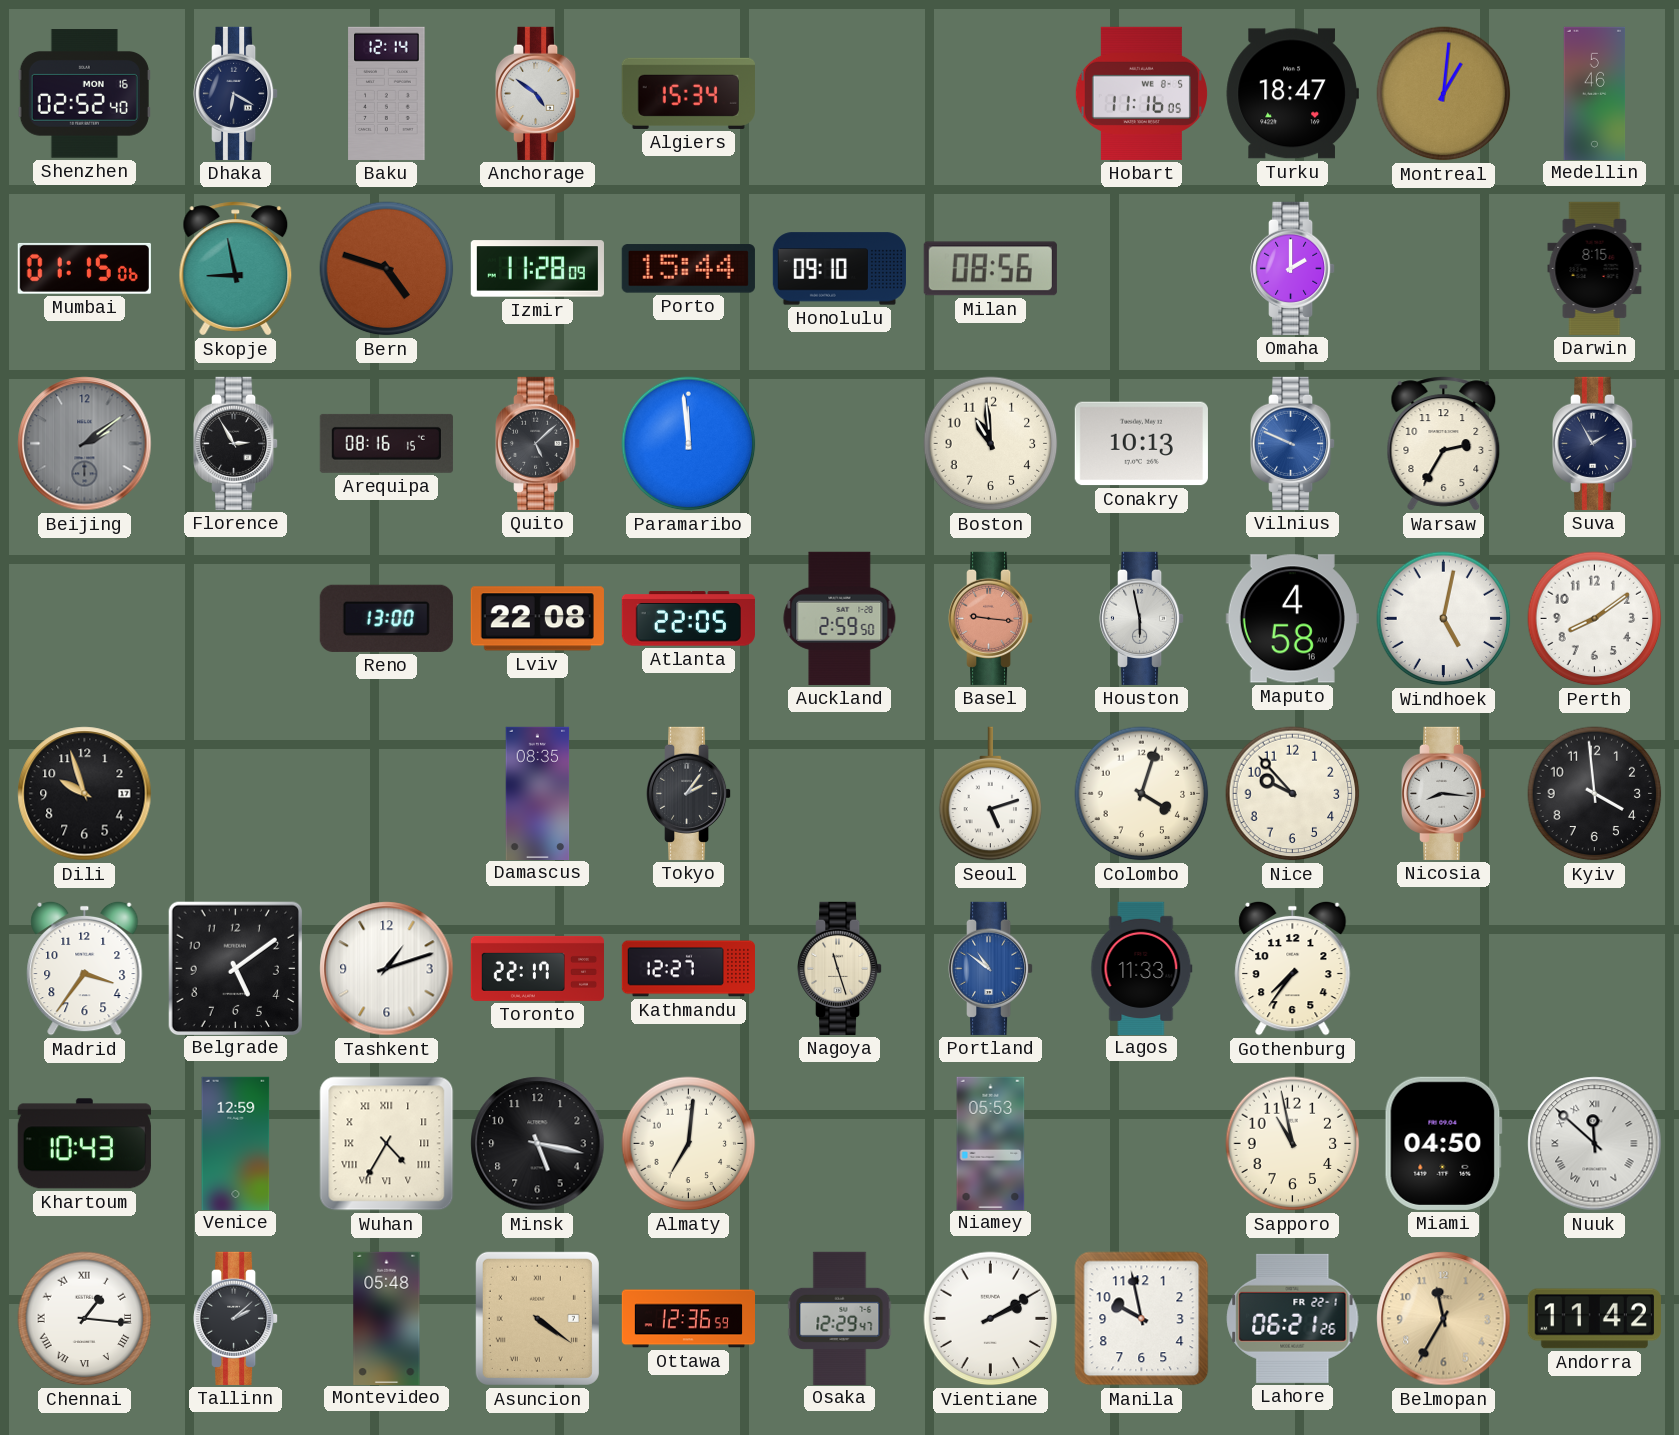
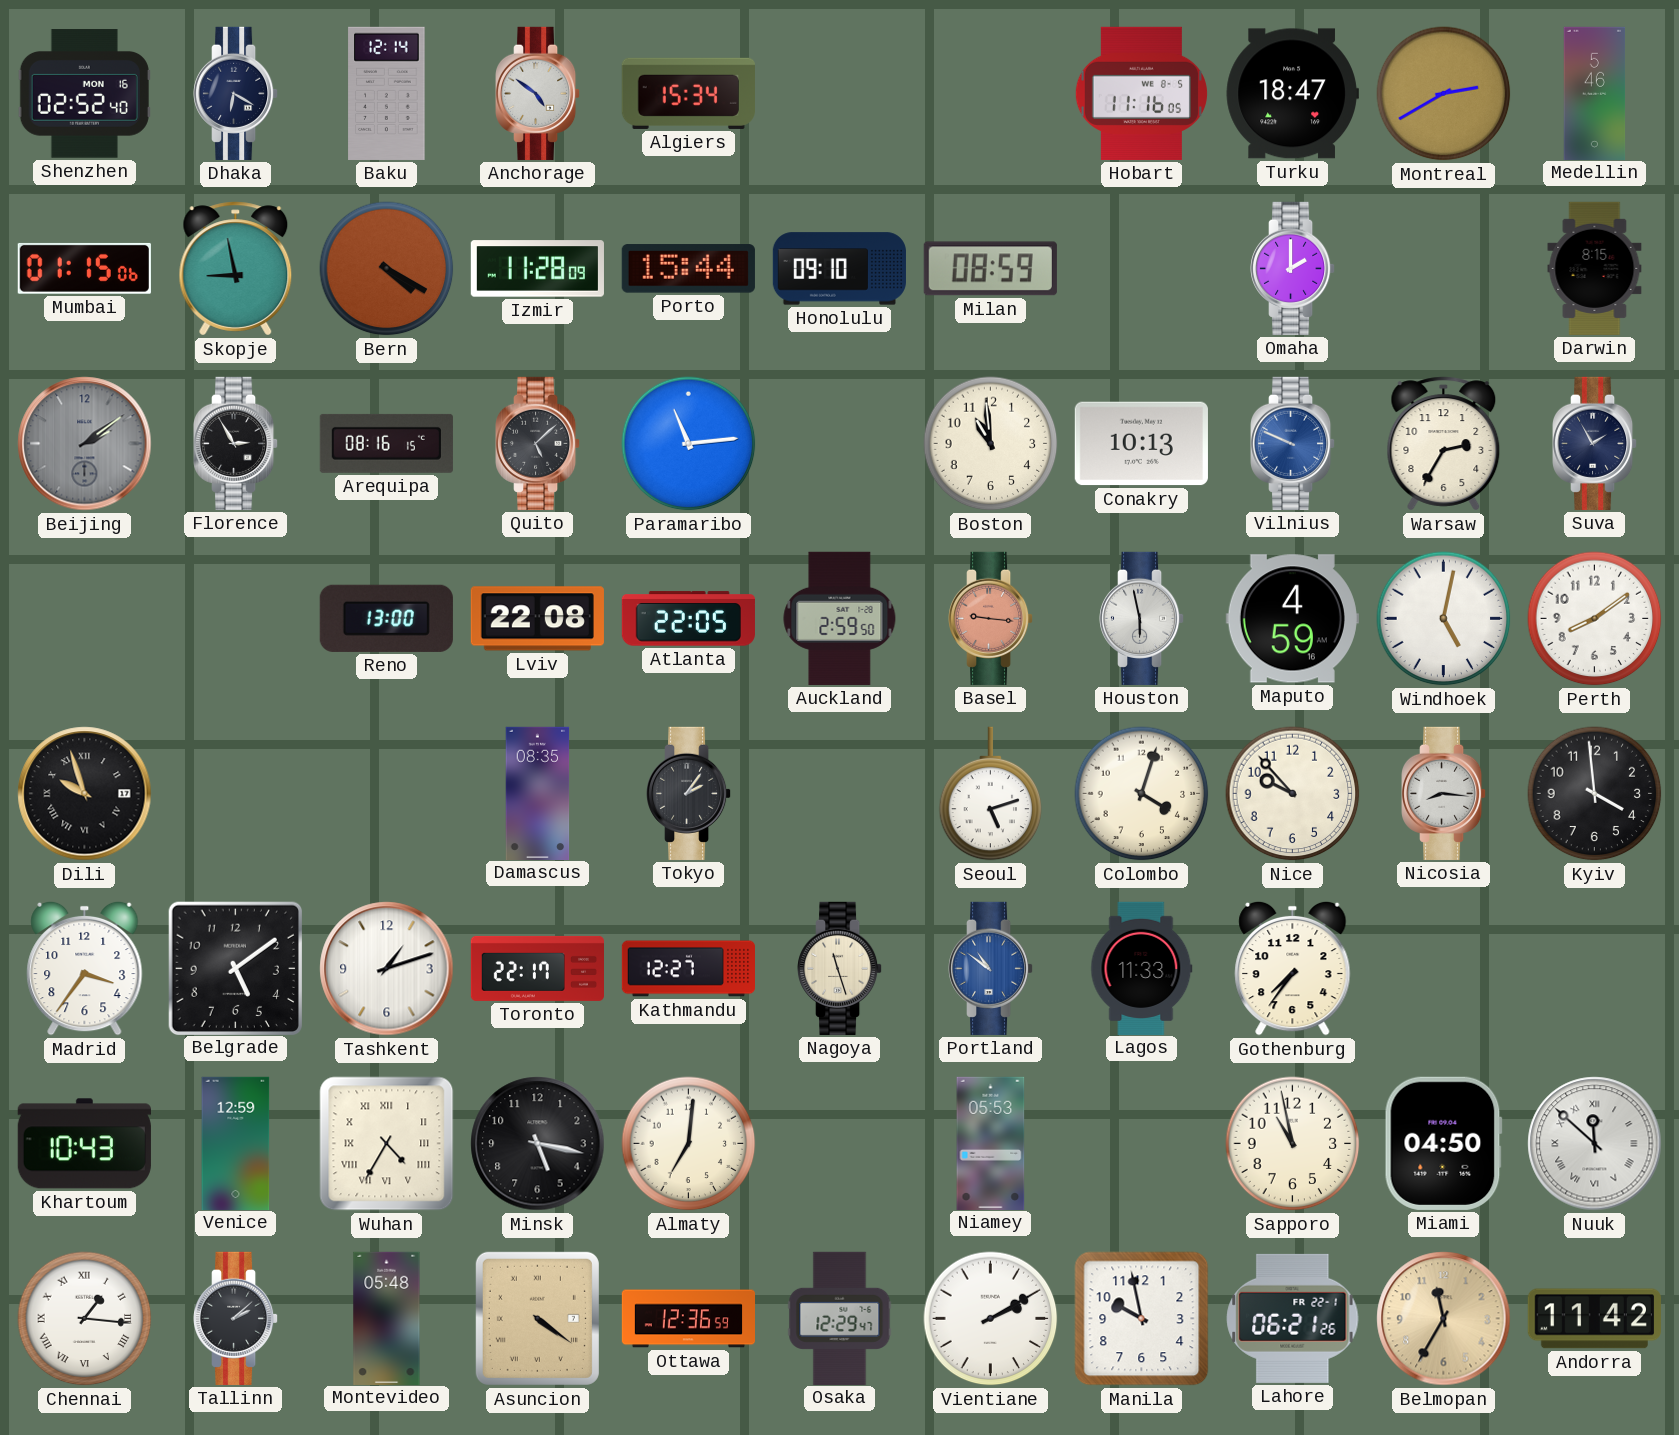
Montreal: 1:01 -> 2:40
Bern: 4:48 -> 4:20
Milan: 08:56 -> 08:59
Paramaribo: 11:59 -> 11:14
Maputo: 4:58 -> 4:59
Dili numerals: Arabic -> Roman
